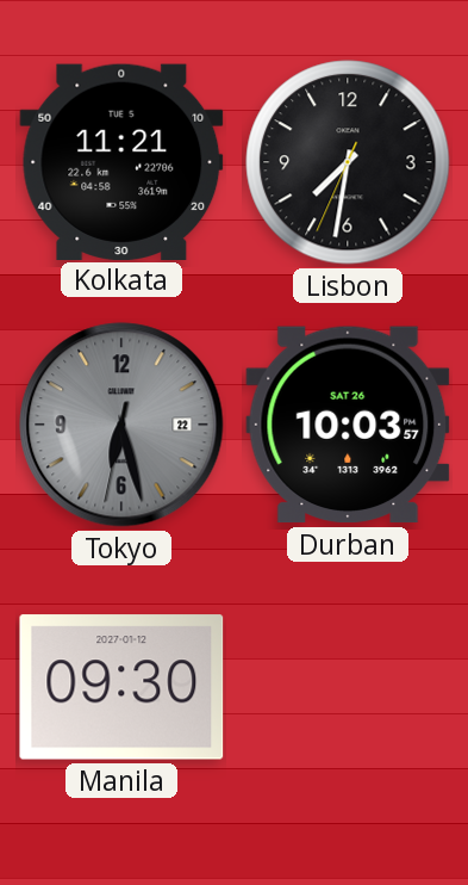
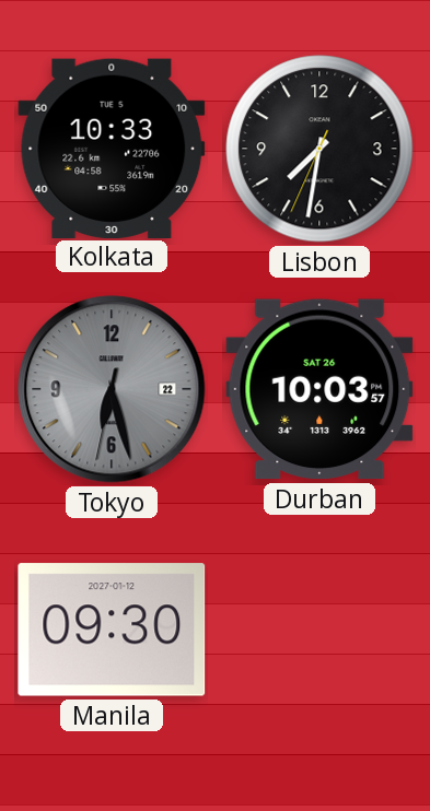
Kolkata: 11:21 -> 10:33
